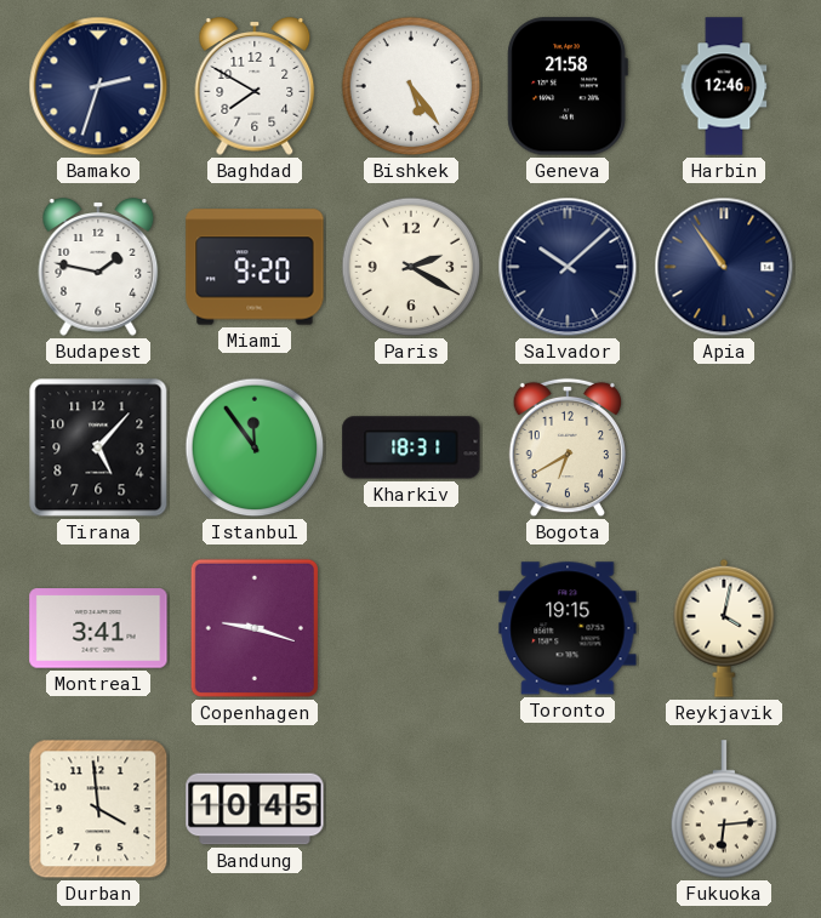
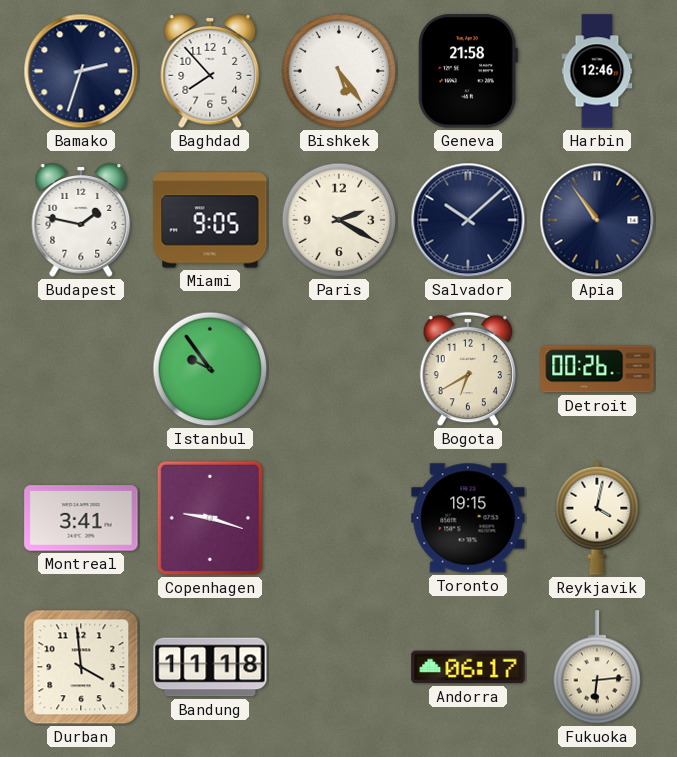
Baghdad: 7:50 -> 7:53
Miami: 9:20 -> 9:05
Tirana: 5:07 -> none
Istanbul: 11:54 -> 9:54
Kharkiv: 18:31 -> none
Detroit: none -> 00:26
Bandung: 10:45 -> 11:18
Andorra: none -> 06:17
